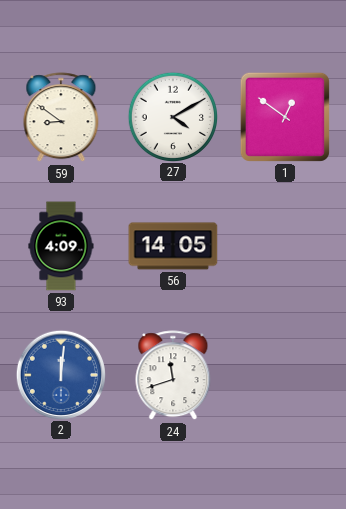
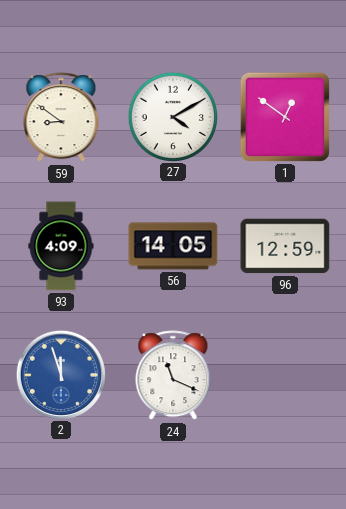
96: none -> 12:59
2: 12:01 -> 11:57
24: 11:42 -> 11:19
